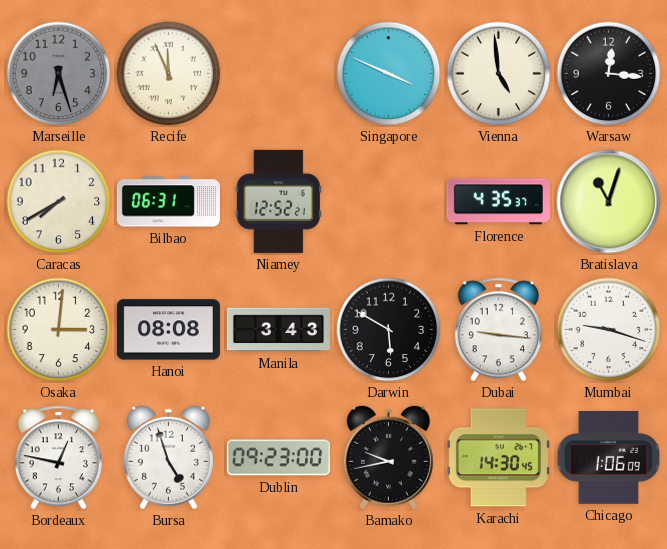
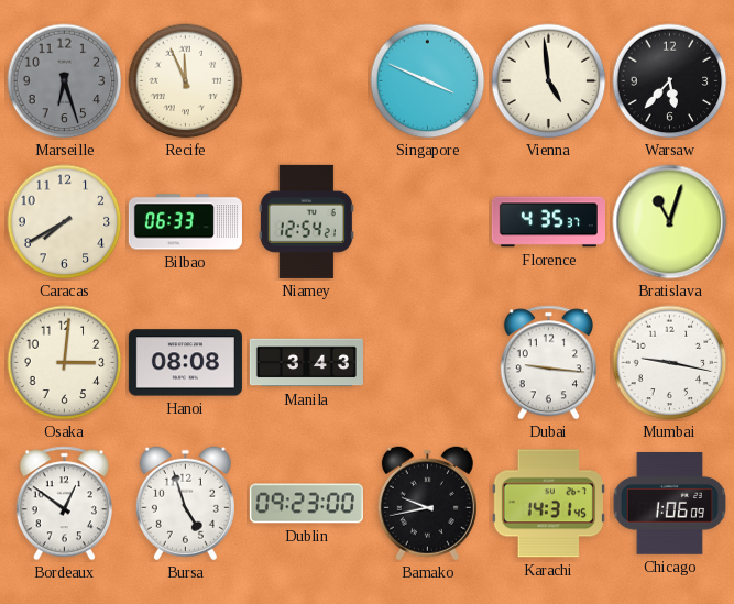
Warsaw: 12:16 -> 5:37
Bilbao: 06:31 -> 06:33
Niamey: 12:52 -> 12:54
Darwin: 5:50 -> none
Mumbai: 9:18 -> 9:17
Bordeaux: 12:47 -> 12:51
Karachi: 14:30 -> 14:31
